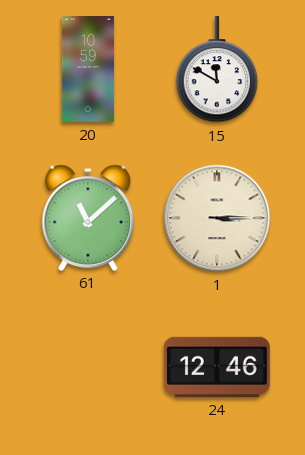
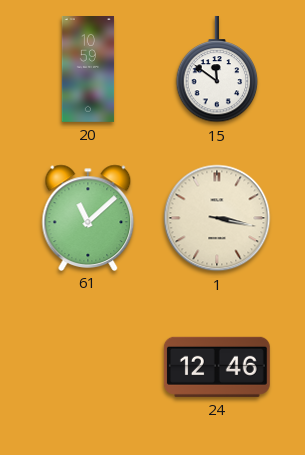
15: 11:50 -> 11:51
1: 3:15 -> 3:17
